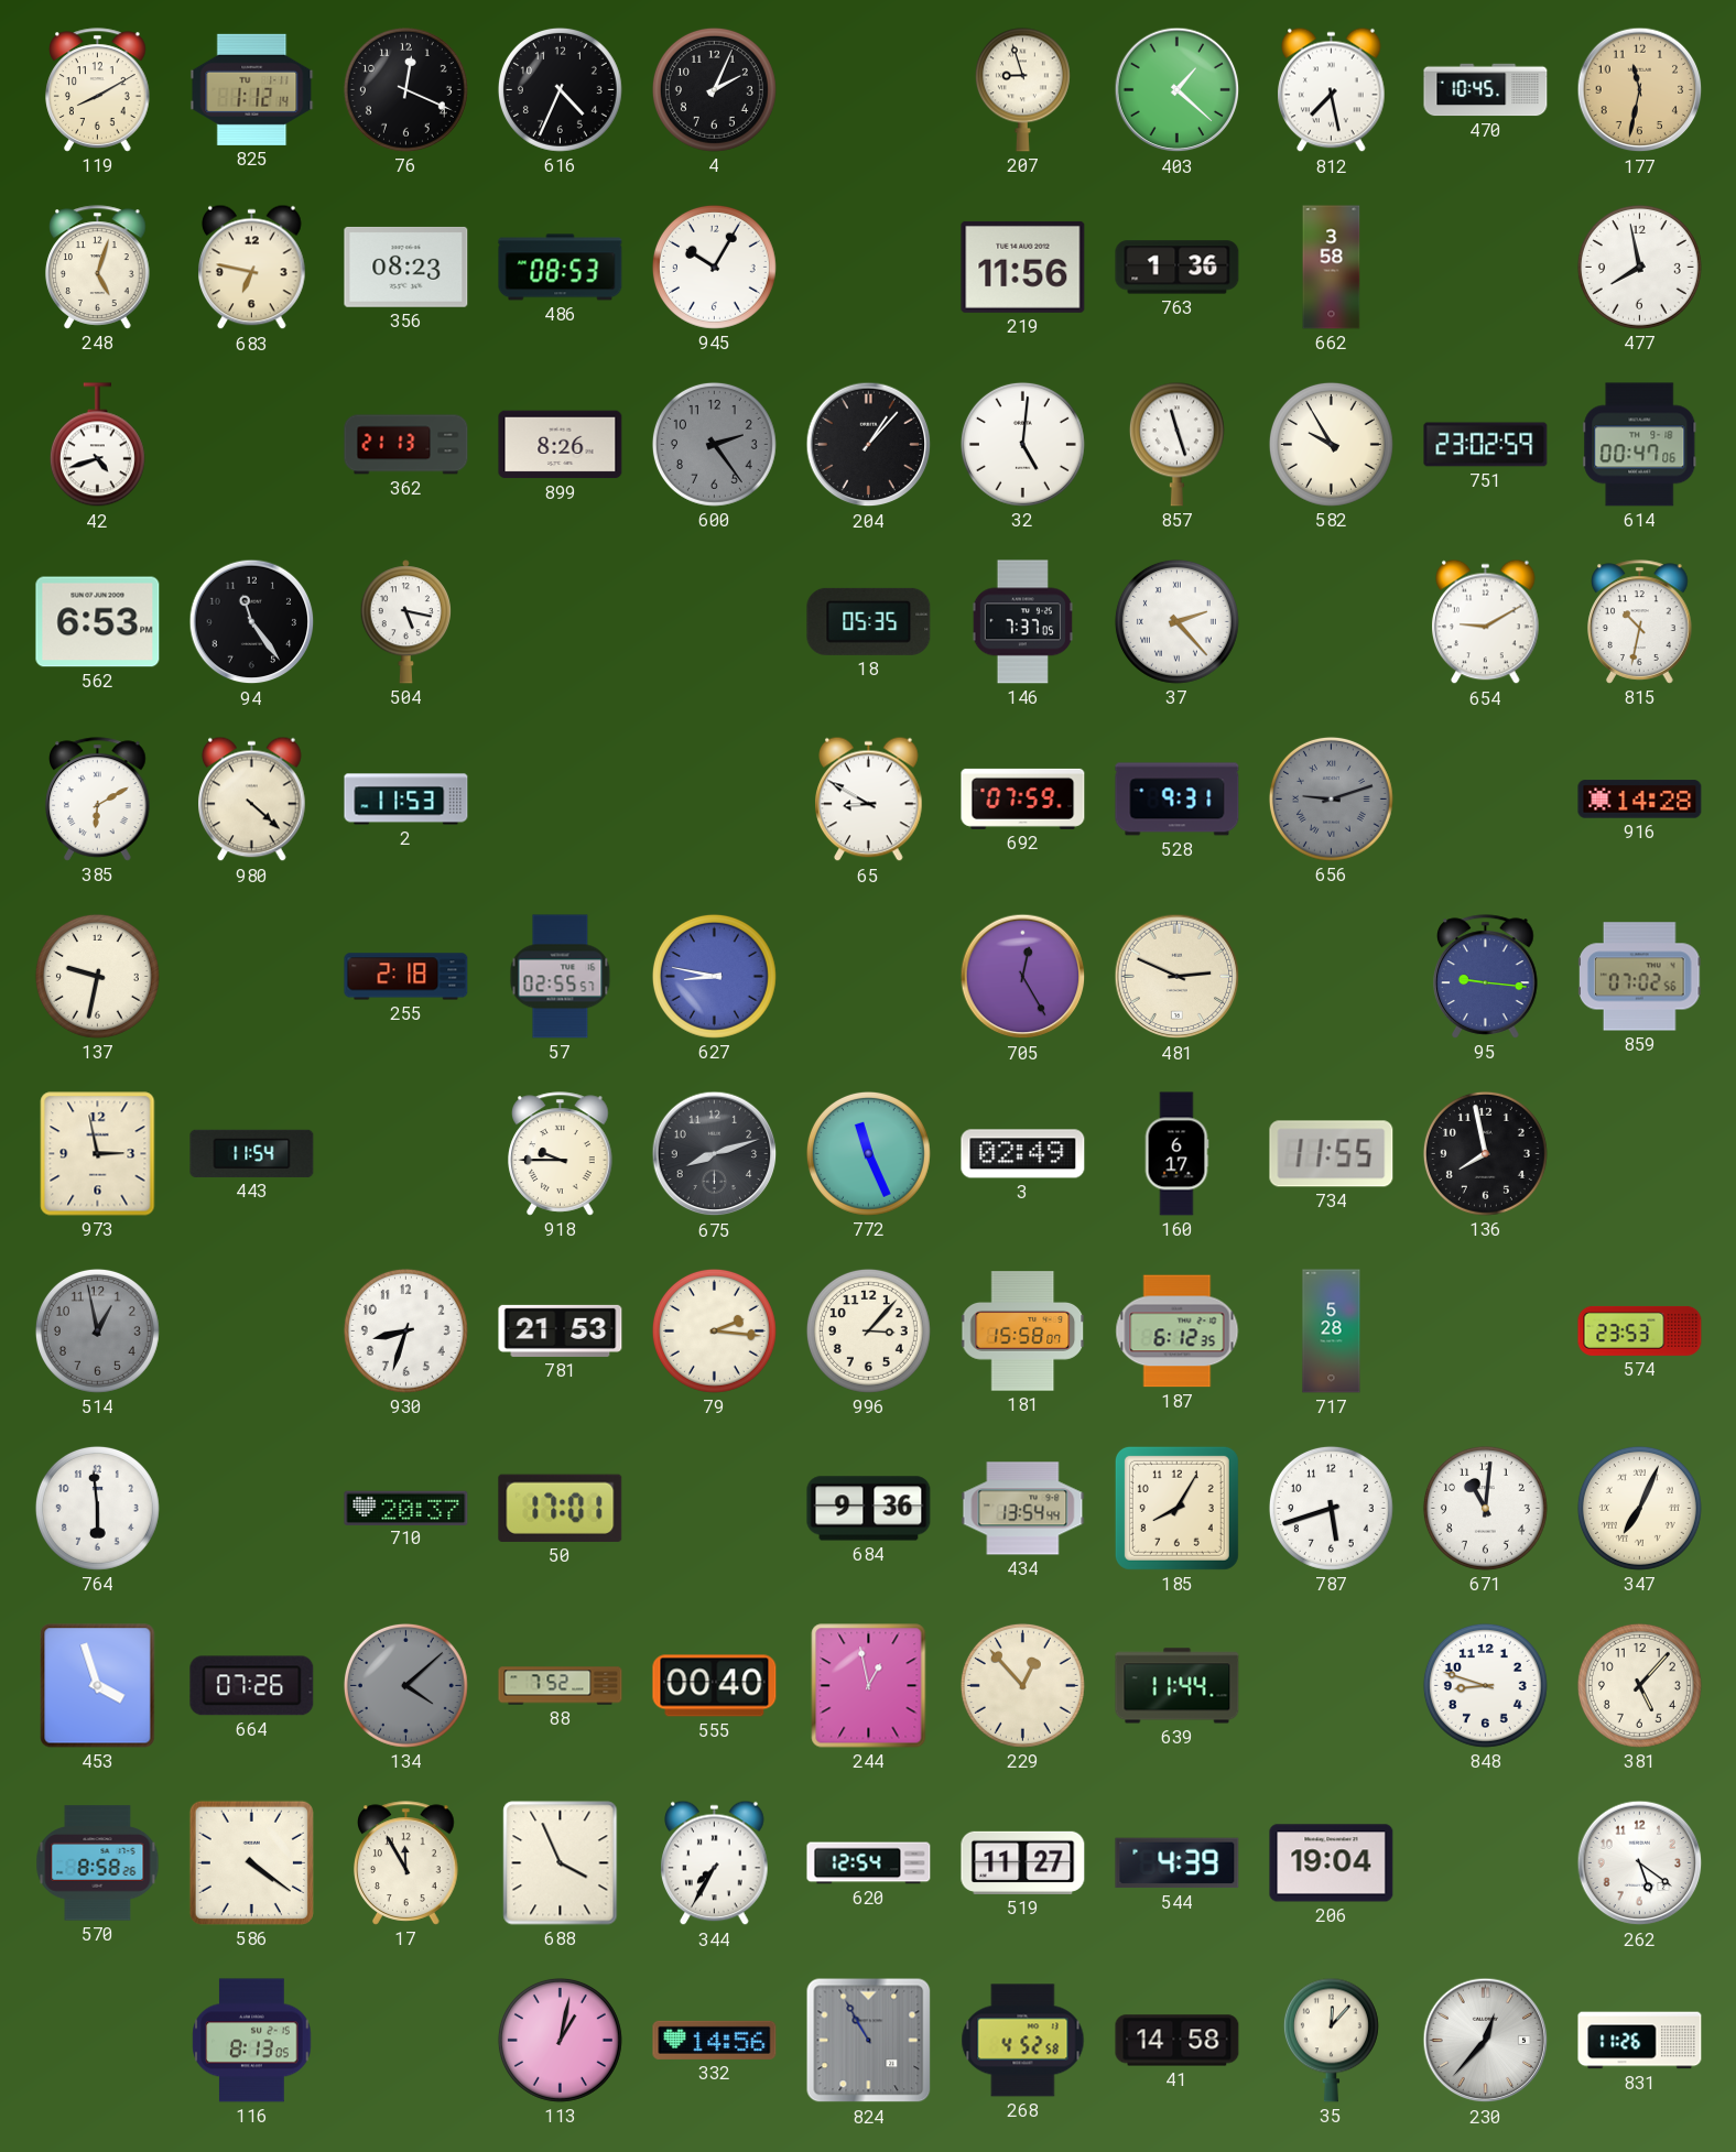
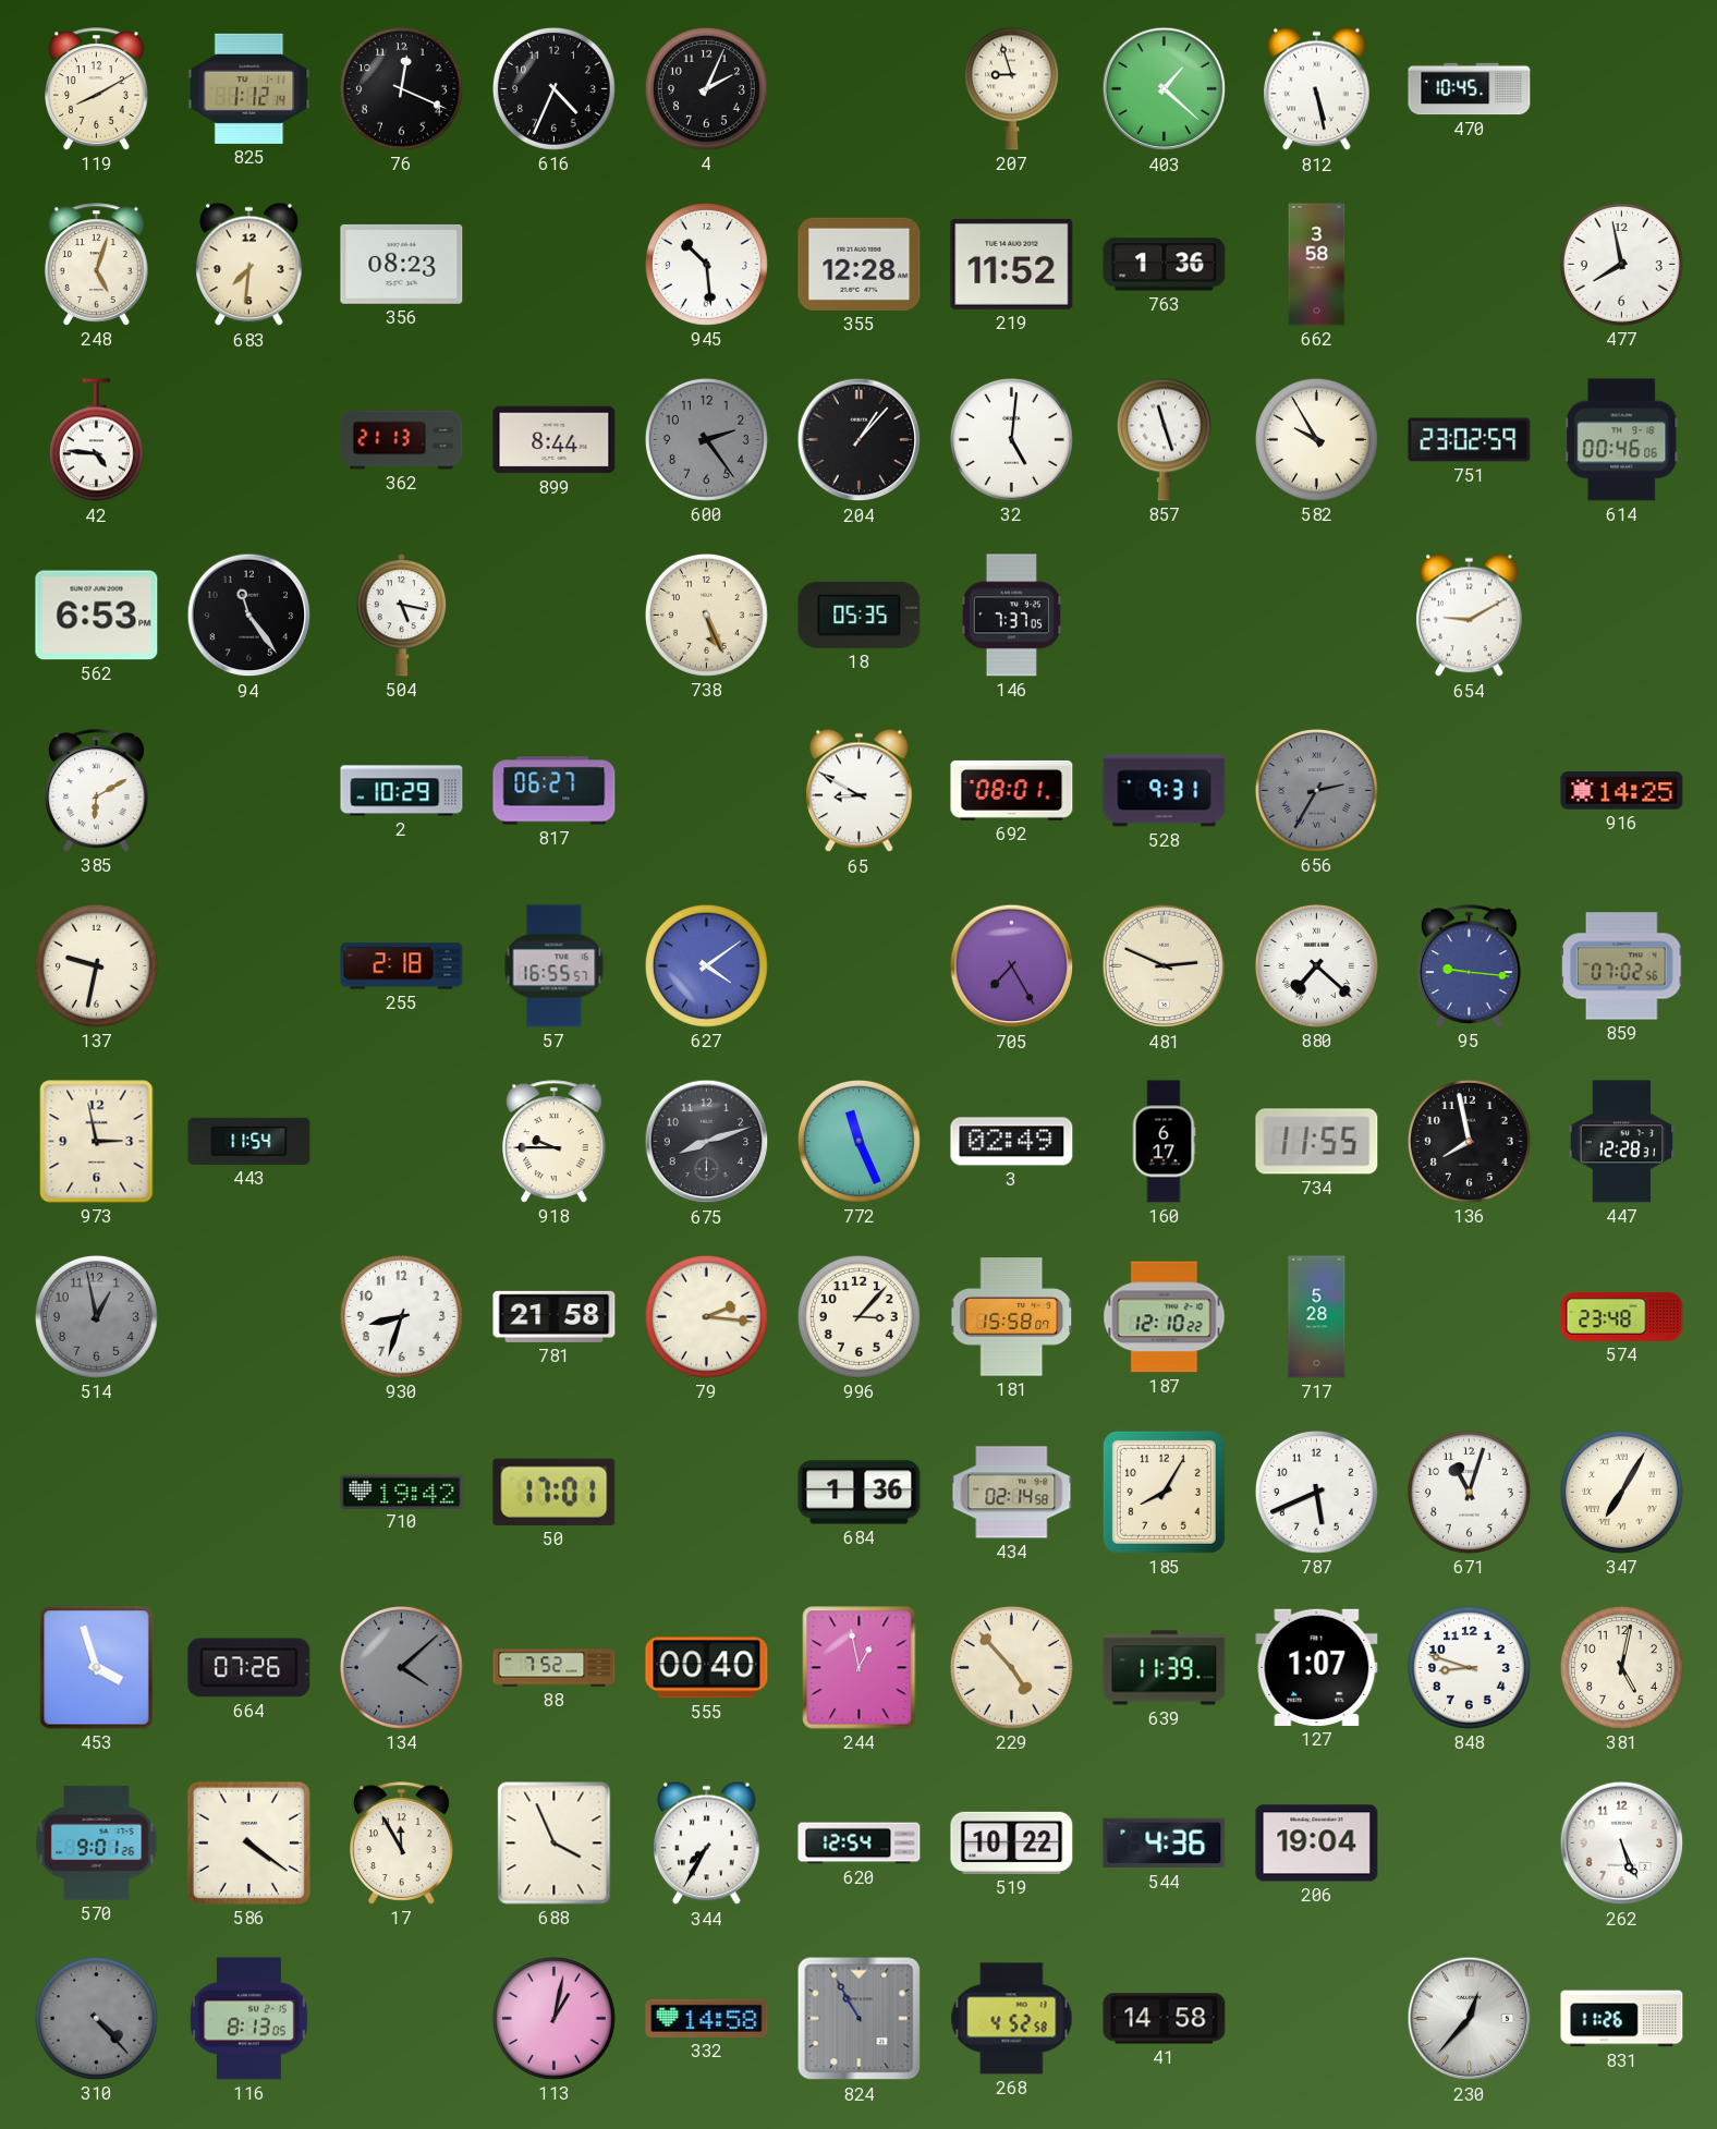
812: 7:28 -> 5:28
177: 11:32 -> none
683: 6:47 -> 7:31
486: 08:53 -> none
945: 10:05 -> 10:29
355: none -> 12:28
219: 11:56 -> 11:52
42: 4:42 -> 4:46
899: 8:26 -> 8:44
614: 00:47 -> 00:46
738: none -> 5:26
37: 2:23 -> none
815: 10:32 -> none
980: 4:22 -> none
2: 11:53 -> 10:29
817: none -> 06:27
692: 07:59 -> 08:01
656: 9:12 -> 2:35
916: 14:28 -> 14:25
57: 02:55 -> 16:55
627: 8:47 -> 4:09
705: 12:25 -> 7:25
880: none -> 7:22
447: none -> 12:28
781: 21:53 -> 21:58
187: 6:12 -> 12:10
574: 23:53 -> 23:48
764: 5:59 -> none
710: 20:37 -> 19:42
684: 9:36 -> 1:36
434: 13:54 -> 02:14
787: 5:42 -> 5:41
671: 11:01 -> 11:03
347: 7:04 -> 7:05
229: 12:53 -> 4:53
639: 11:44 -> 11:39
127: none -> 1:07
381: 5:07 -> 5:02
570: 8:58 -> 9:01
519: 11:27 -> 10:22
544: 4:39 -> 4:36
262: 5:21 -> 5:26
310: none -> 4:23
332: 14:56 -> 14:58
35: 12:07 -> none
